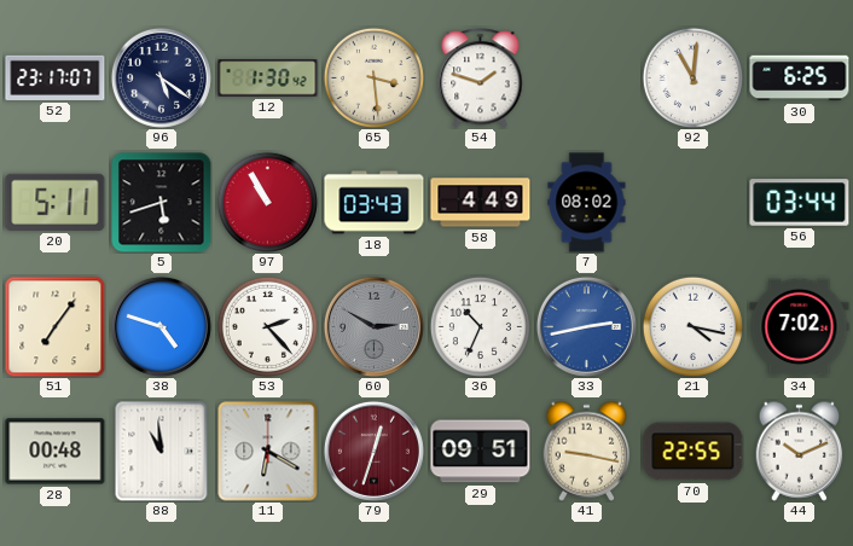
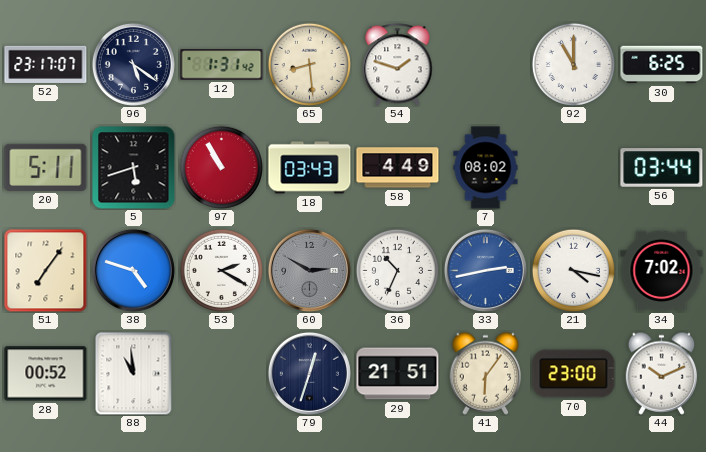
12: 1:30 -> 1:31
65: 3:29 -> 8:29
92: 11:01 -> 11:00
53: 2:23 -> 2:20
28: 00:48 -> 00:52
11: 6:20 -> none
79 dial: burgundy -> navy
29: 09:51 -> 21:51
41: 9:17 -> 6:06
70: 22:55 -> 23:00
